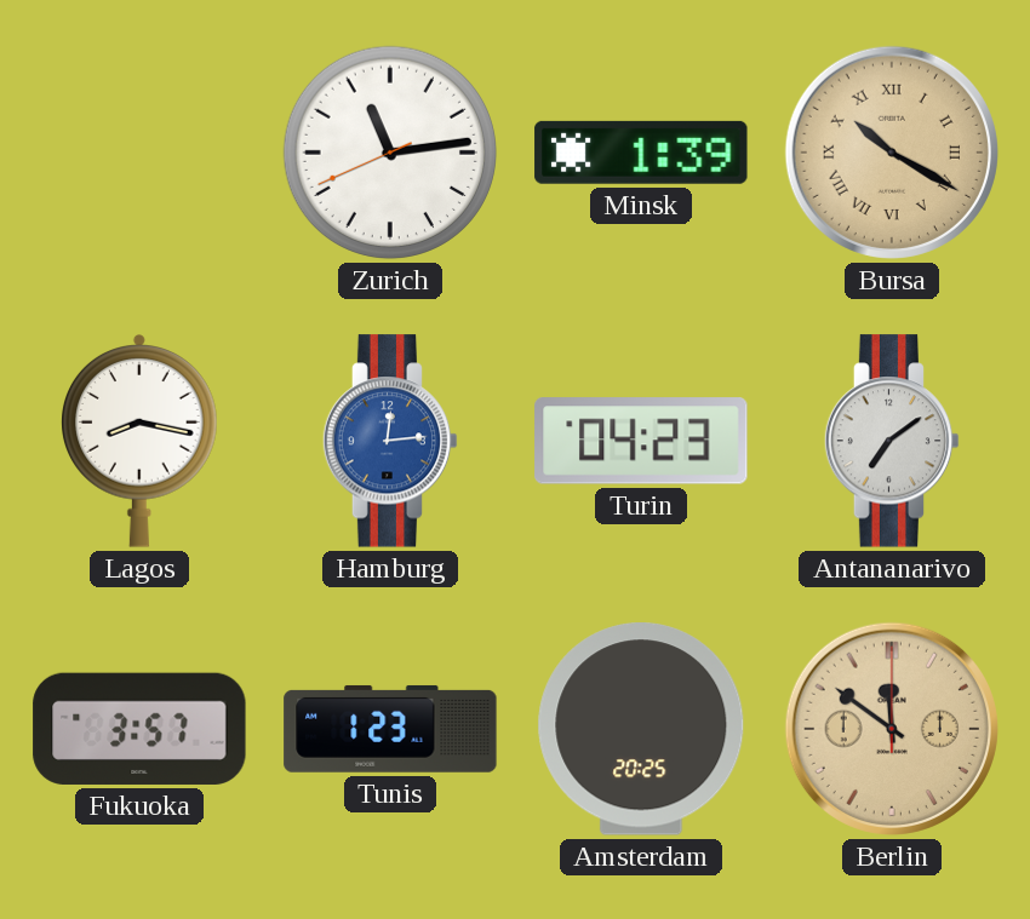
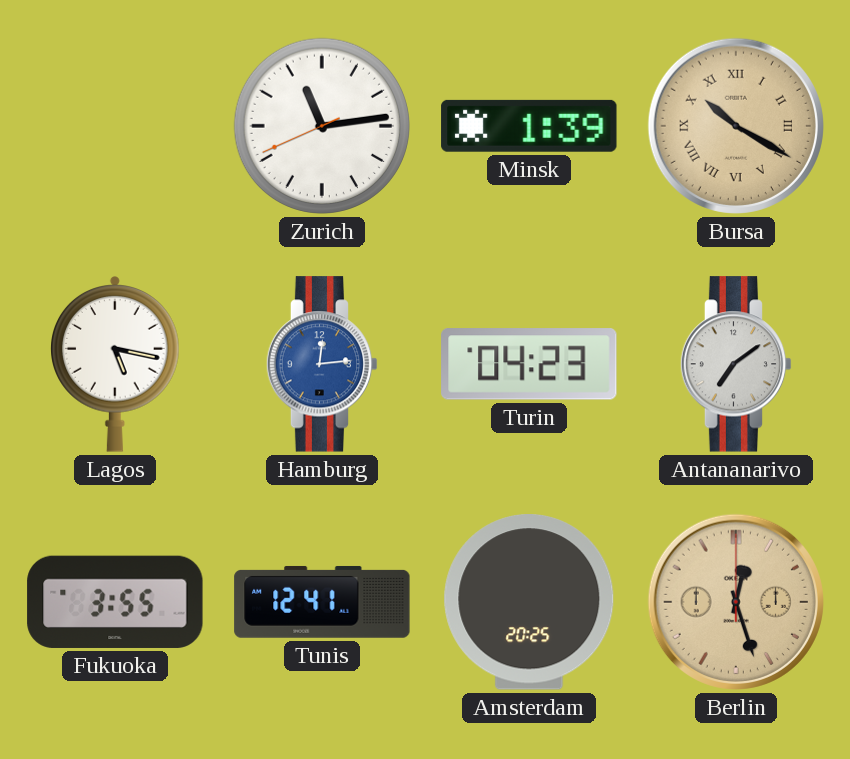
Lagos: 8:17 -> 5:17
Fukuoka: 3:57 -> 3:55
Tunis: 1:23 -> 12:41
Berlin: 11:51 -> 12:27
